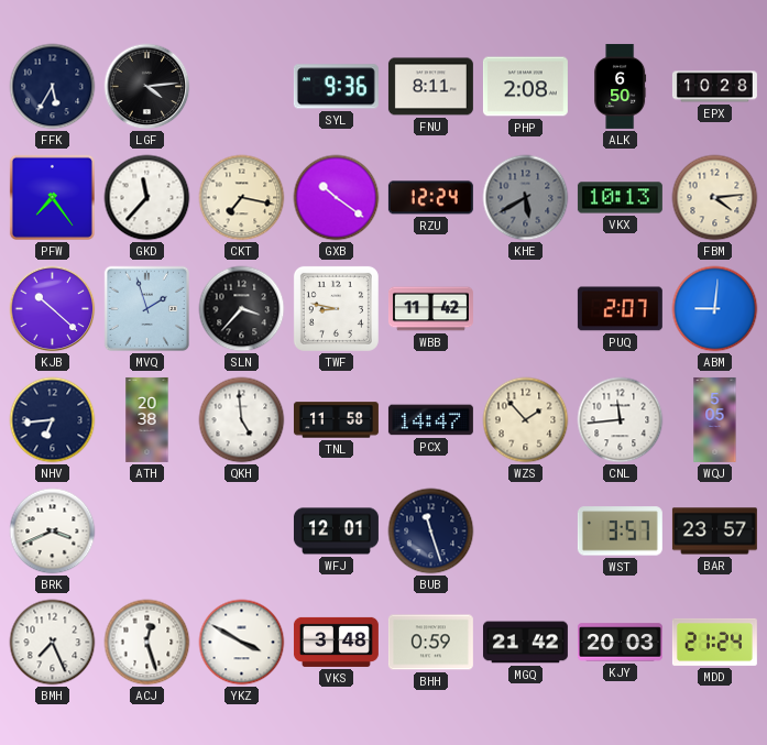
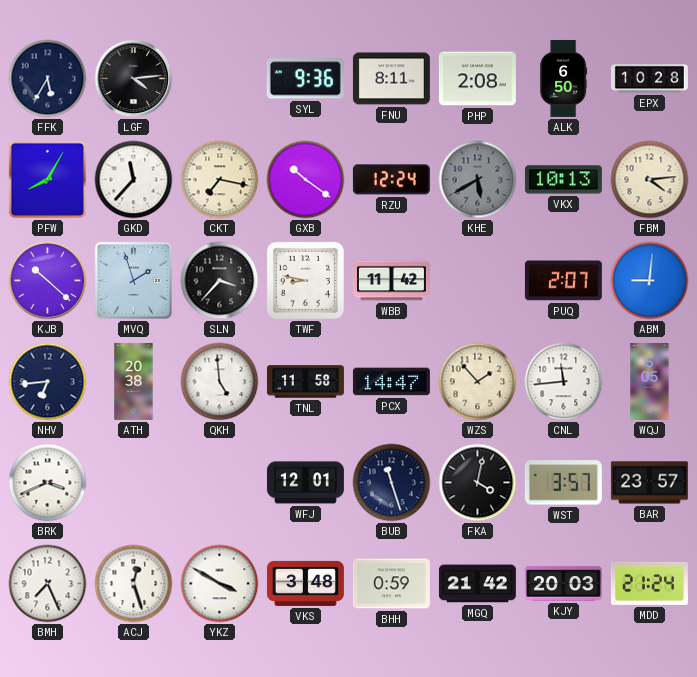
PFW: 7:24 -> 8:05
FKA: none -> 4:02
